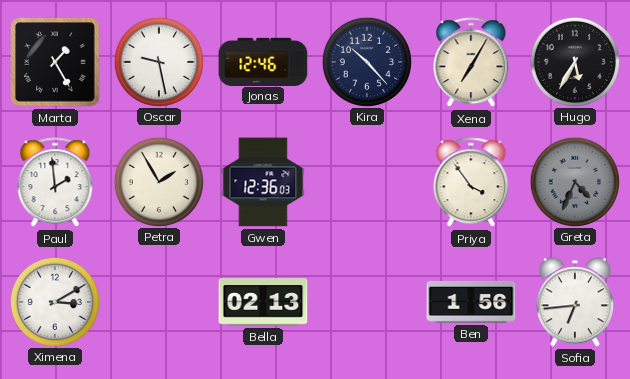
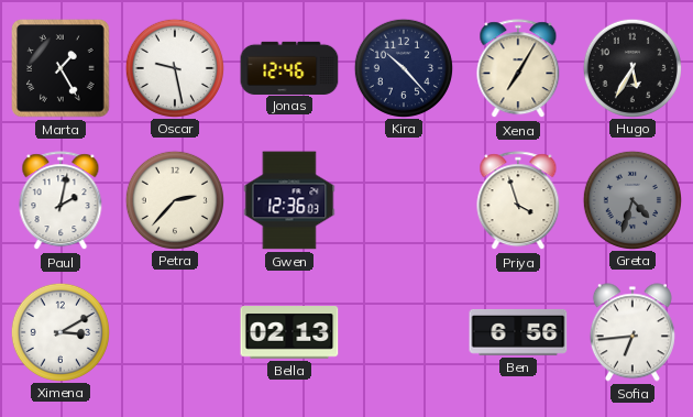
Paul: 1:59 -> 2:02
Petra: 1:55 -> 2:37
Priya: 3:54 -> 3:57
Greta: 4:34 -> 4:33
Ben: 1:56 -> 6:56
